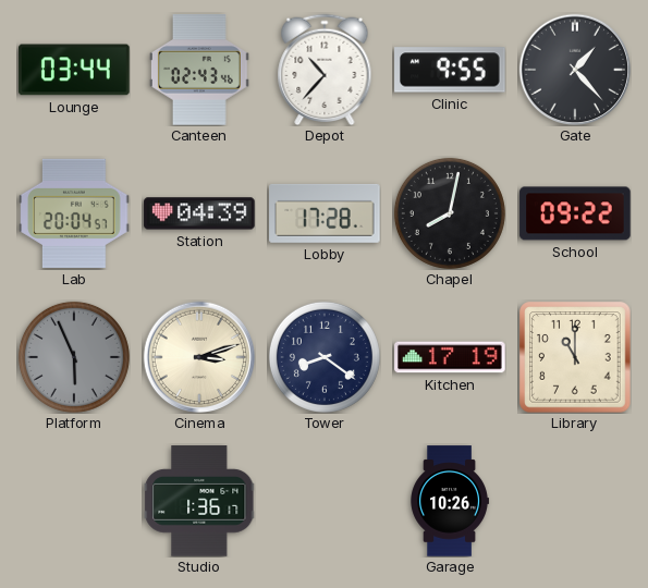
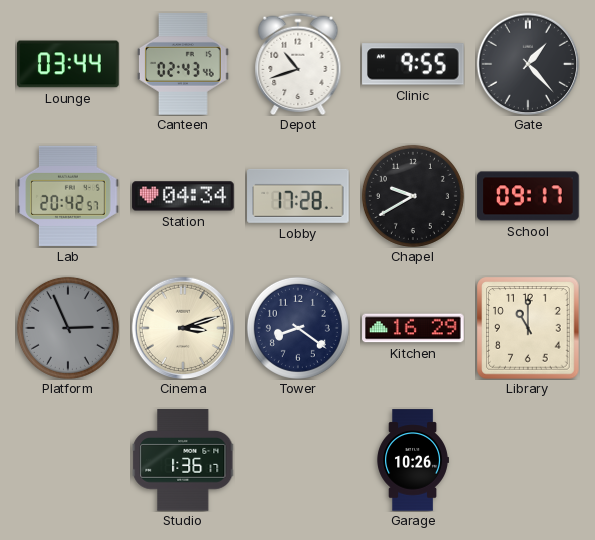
Depot: 10:37 -> 10:42
Lab: 20:04 -> 20:42
Station: 04:39 -> 04:34
Chapel: 8:02 -> 9:40
School: 09:22 -> 09:17
Platform: 5:56 -> 2:56
Kitchen: 17:19 -> 16:29
